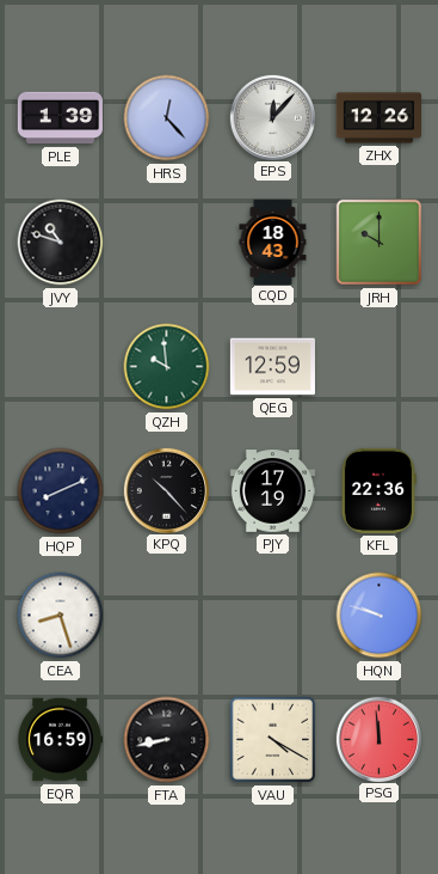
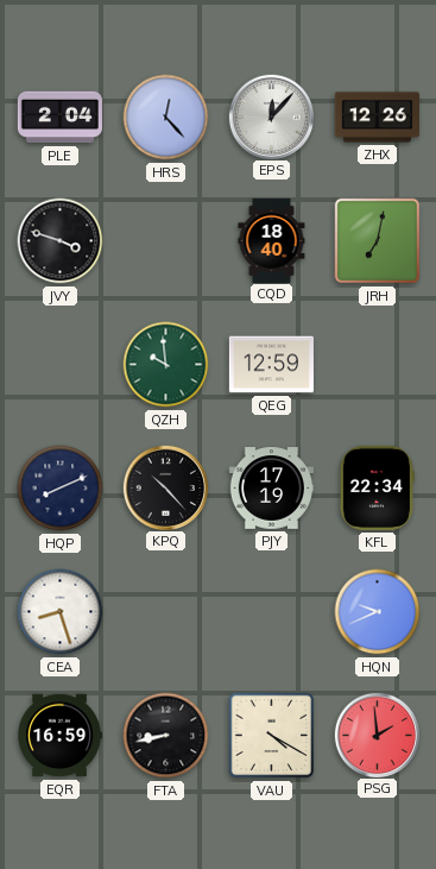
PLE: 1:39 -> 2:04
JVY: 10:48 -> 3:48
CQD: 18:43 -> 18:40
JRH: 10:00 -> 7:02
KFL: 22:36 -> 22:34
HQN: 9:48 -> 9:41
PSG: 11:59 -> 1:59
